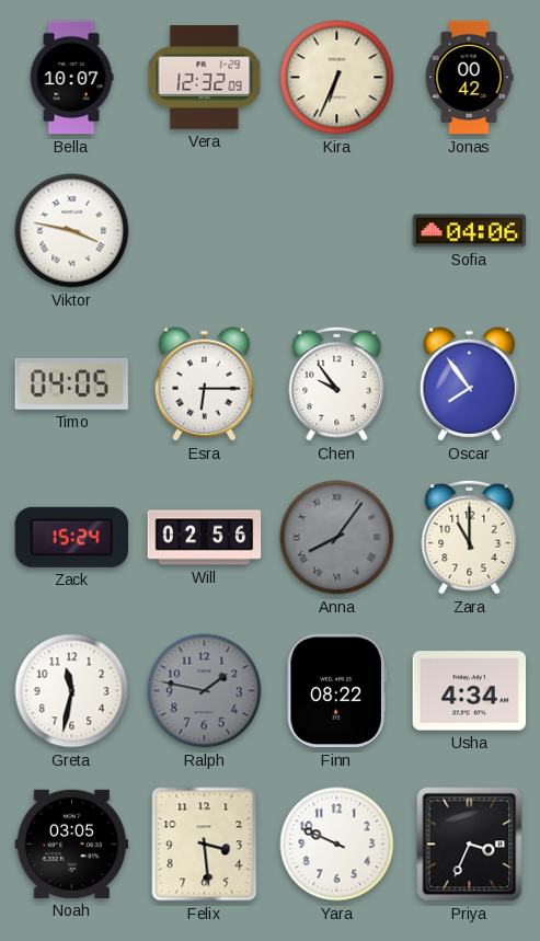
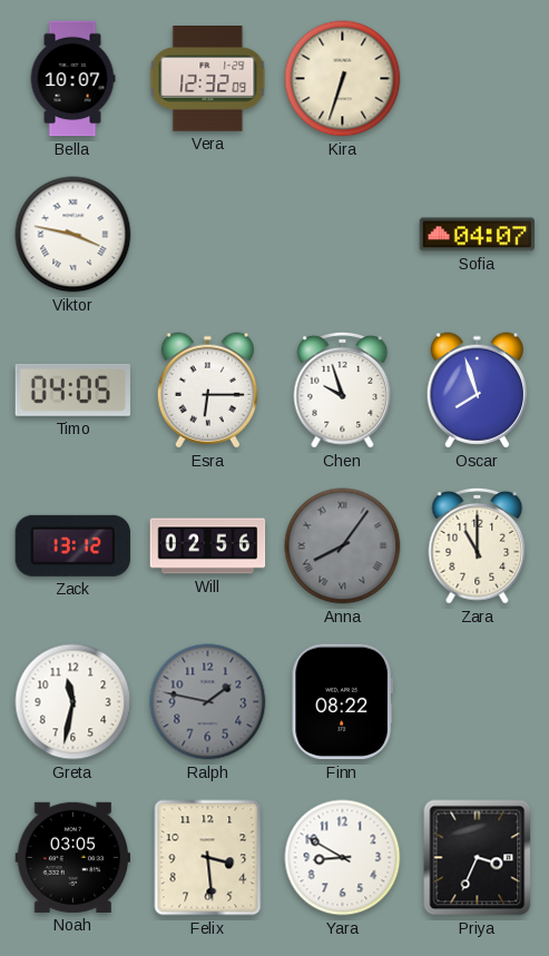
Kira: 6:34 -> 6:33
Jonas: 00:42 -> none
Sofia: 04:06 -> 04:07
Chen: 9:54 -> 9:57
Oscar: 7:54 -> 7:57
Zack: 15:24 -> 13:12
Usha: 4:34 -> none
Yara: 9:49 -> 8:50
